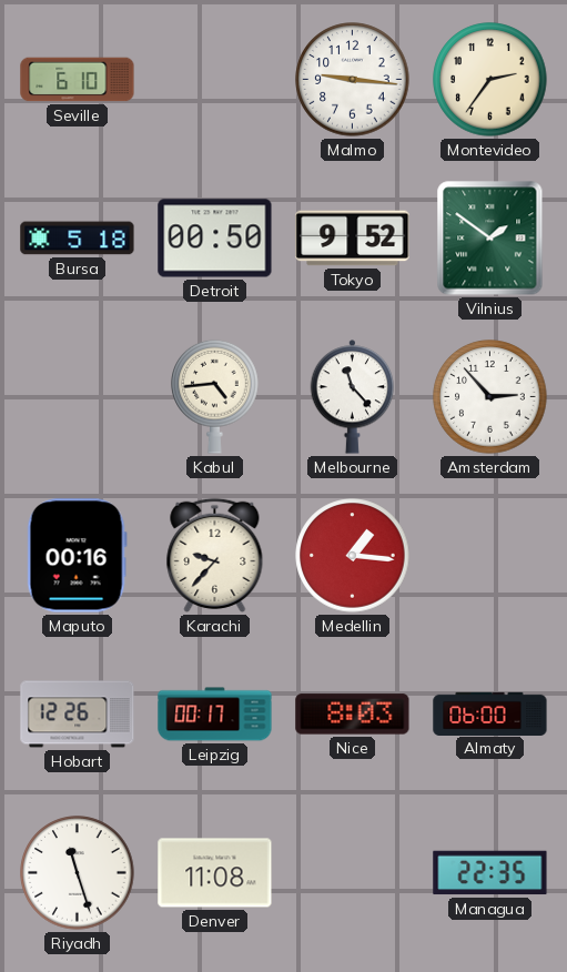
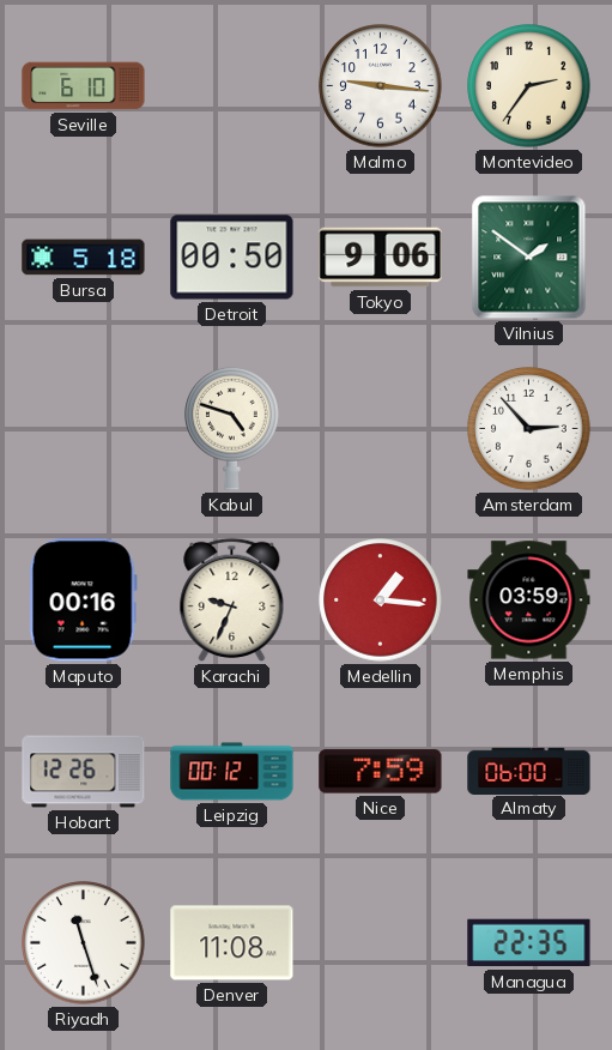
Tokyo: 9:52 -> 9:06
Kabul: 4:44 -> 4:48
Melbourne: 11:23 -> none
Karachi: 9:37 -> 9:34
Memphis: none -> 03:59
Leipzig: 00:17 -> 00:12
Nice: 8:03 -> 7:59
